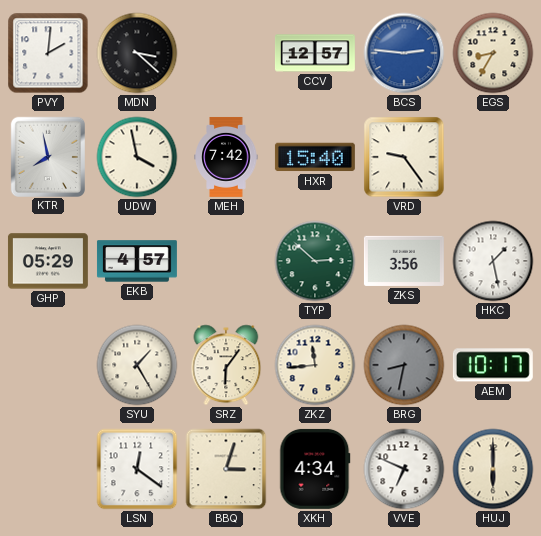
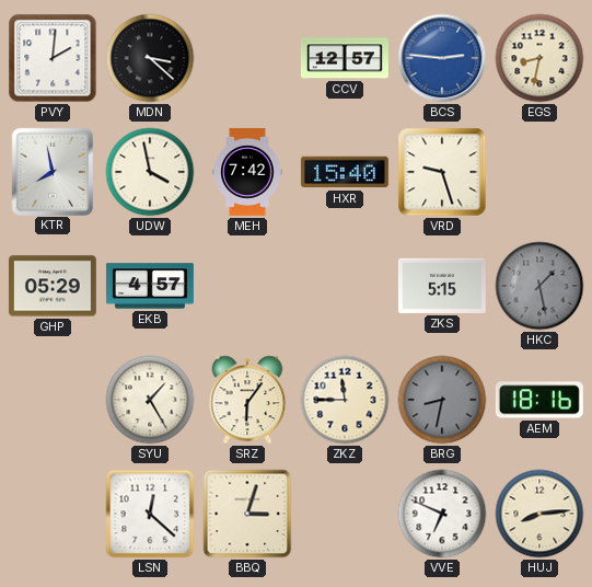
EGS: 8:35 -> 8:32
VRD: 9:24 -> 9:27
TYP: 2:52 -> none
ZKS: 3:56 -> 5:15
HKC dial: white -> grey
ZKZ: 11:44 -> 11:45
AEM: 10:17 -> 18:16
LSN: 12:21 -> 12:22
XKH: 4:34 -> none
HUJ: 6:00 -> 8:14
